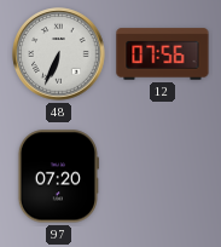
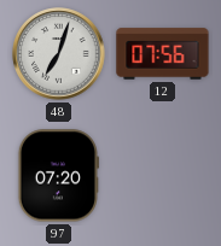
48: 6:34 -> 7:03
